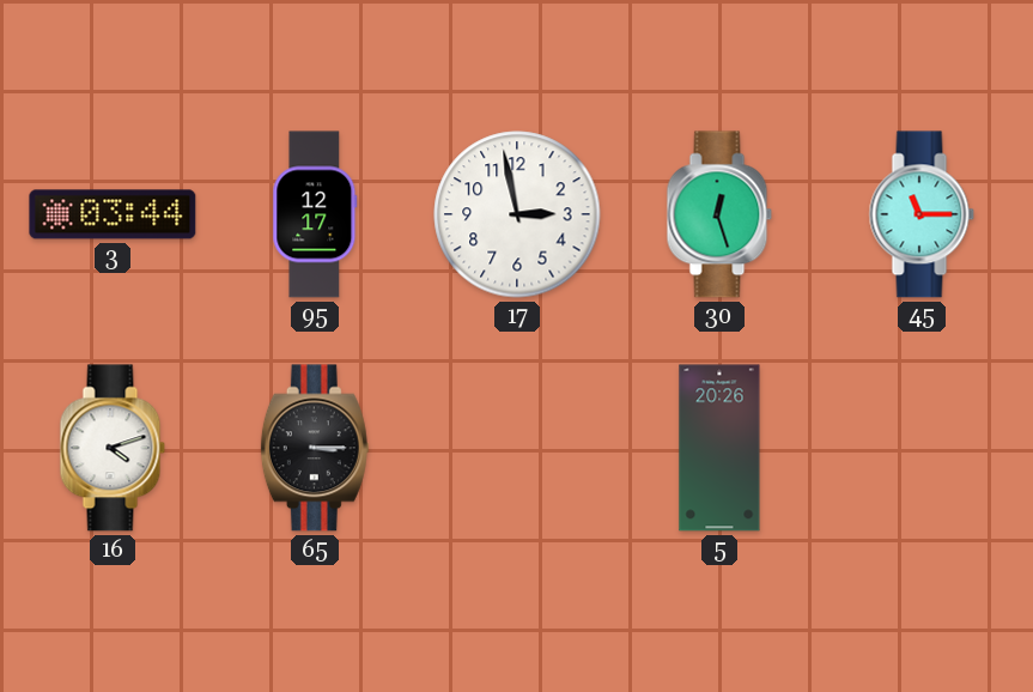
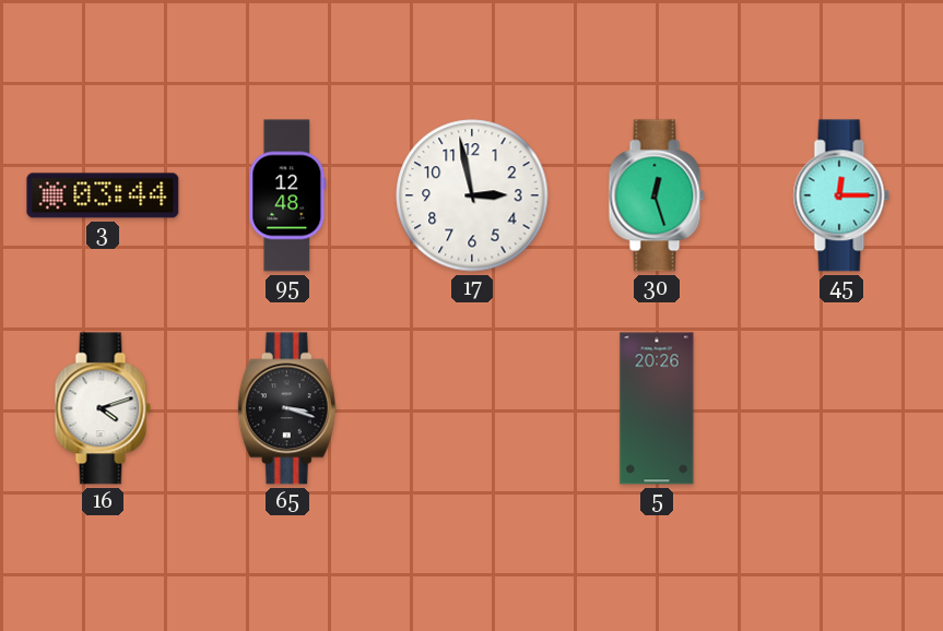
95: 12:17 -> 12:48
45: 11:15 -> 12:15
65: 3:15 -> 3:18
